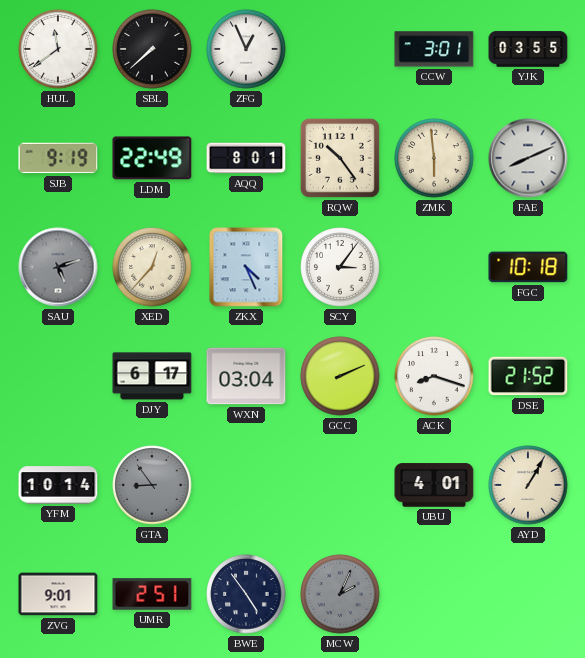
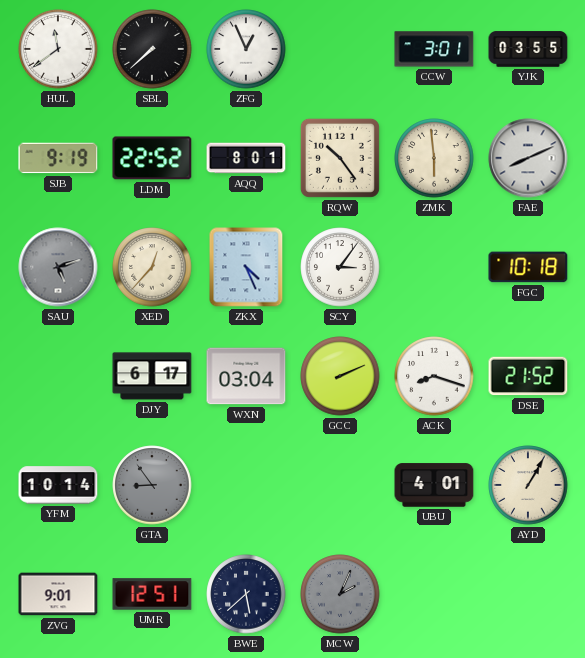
LDM: 22:49 -> 22:52
UMR: 2:51 -> 12:51
BWE: 4:54 -> 5:38
